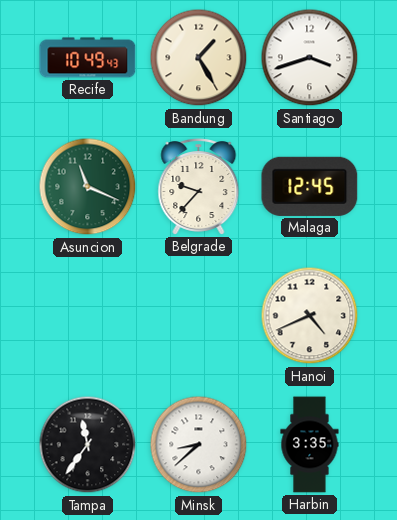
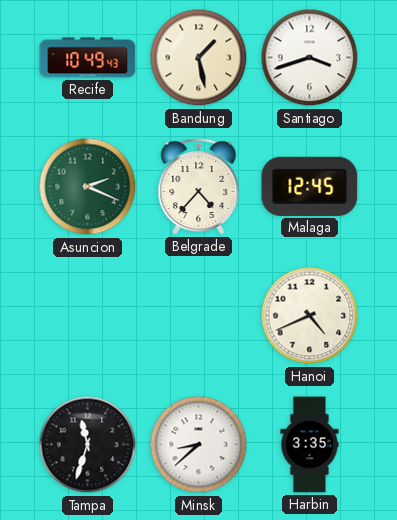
Bandung: 1:25 -> 1:28
Asuncion: 11:19 -> 2:19
Belgrade: 9:37 -> 4:37
Tampa: 11:36 -> 11:33
